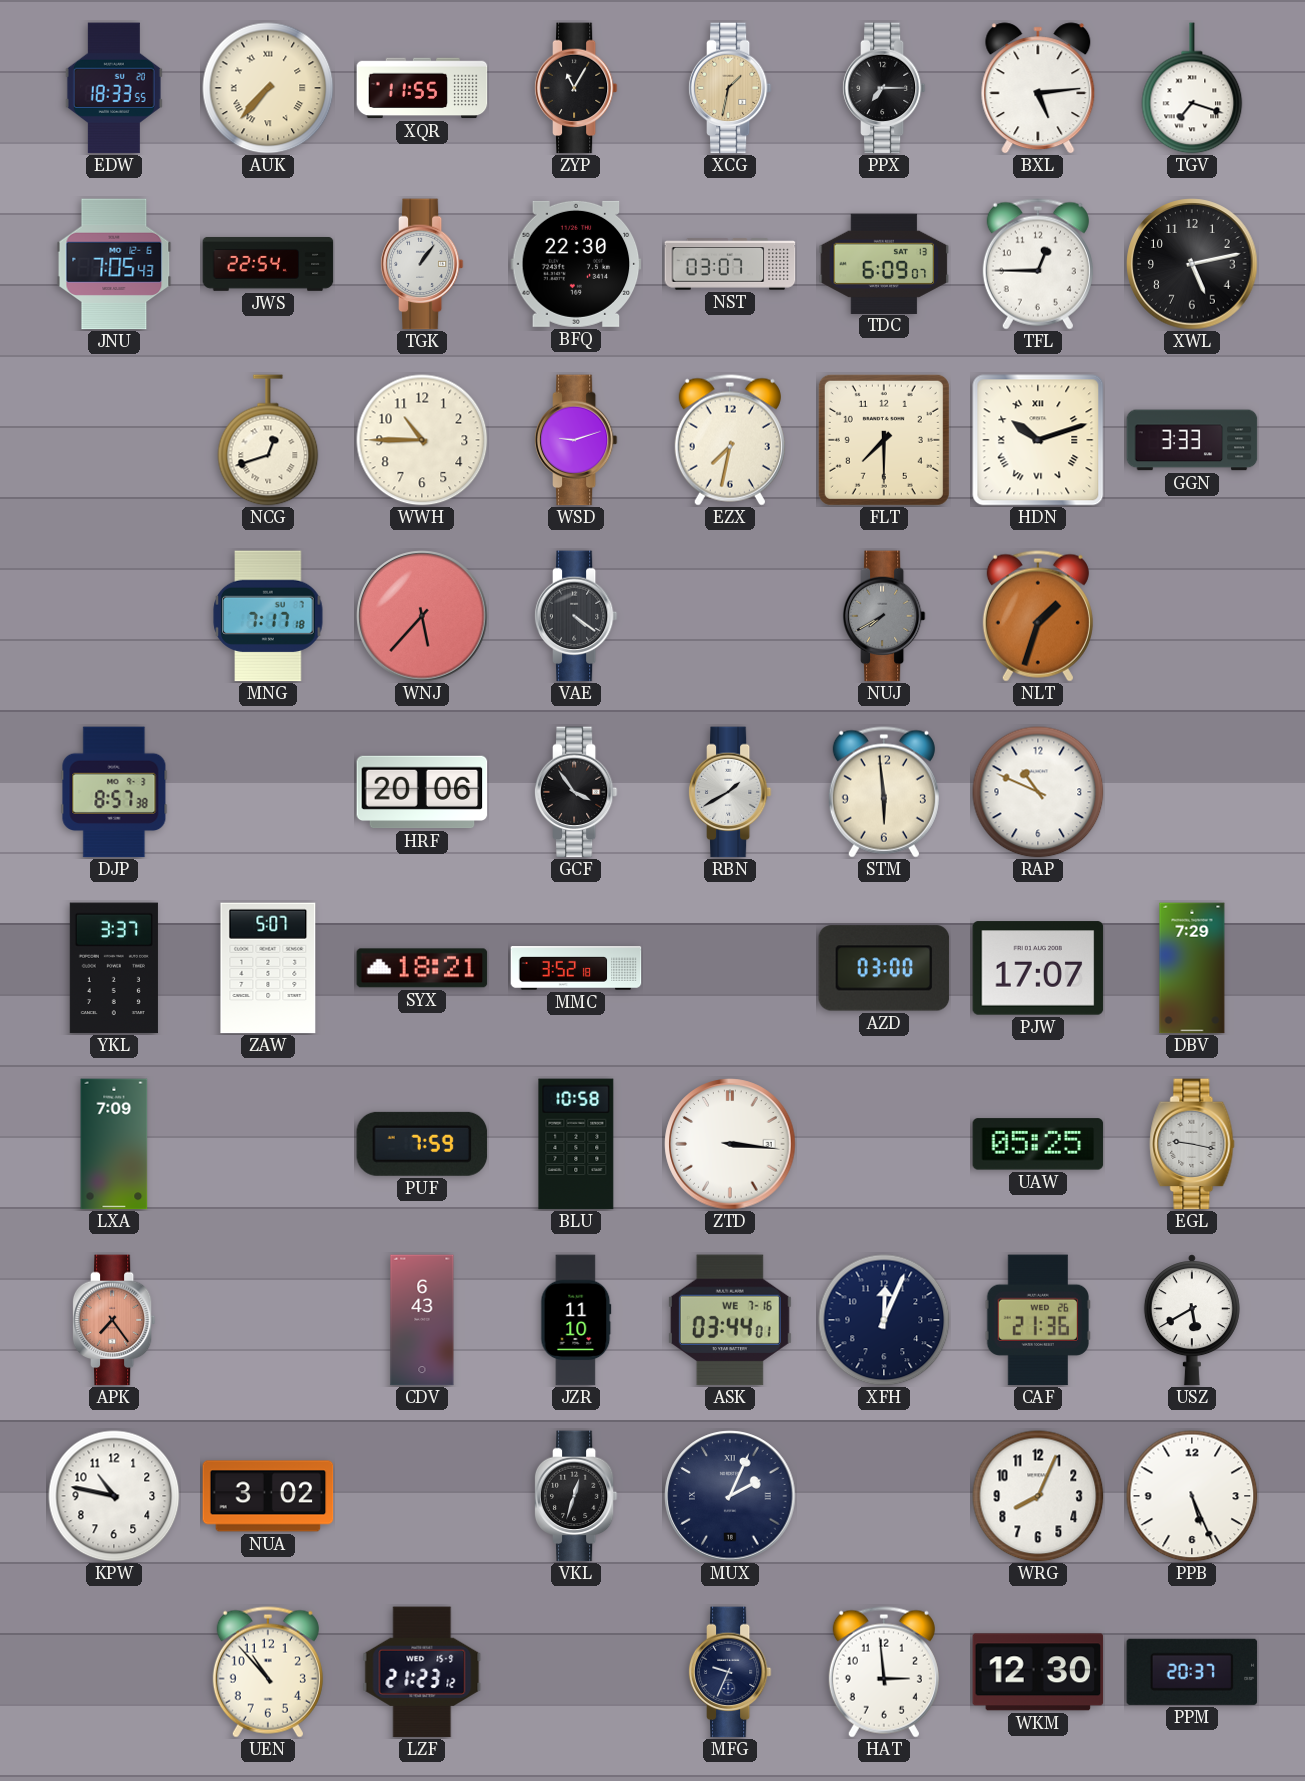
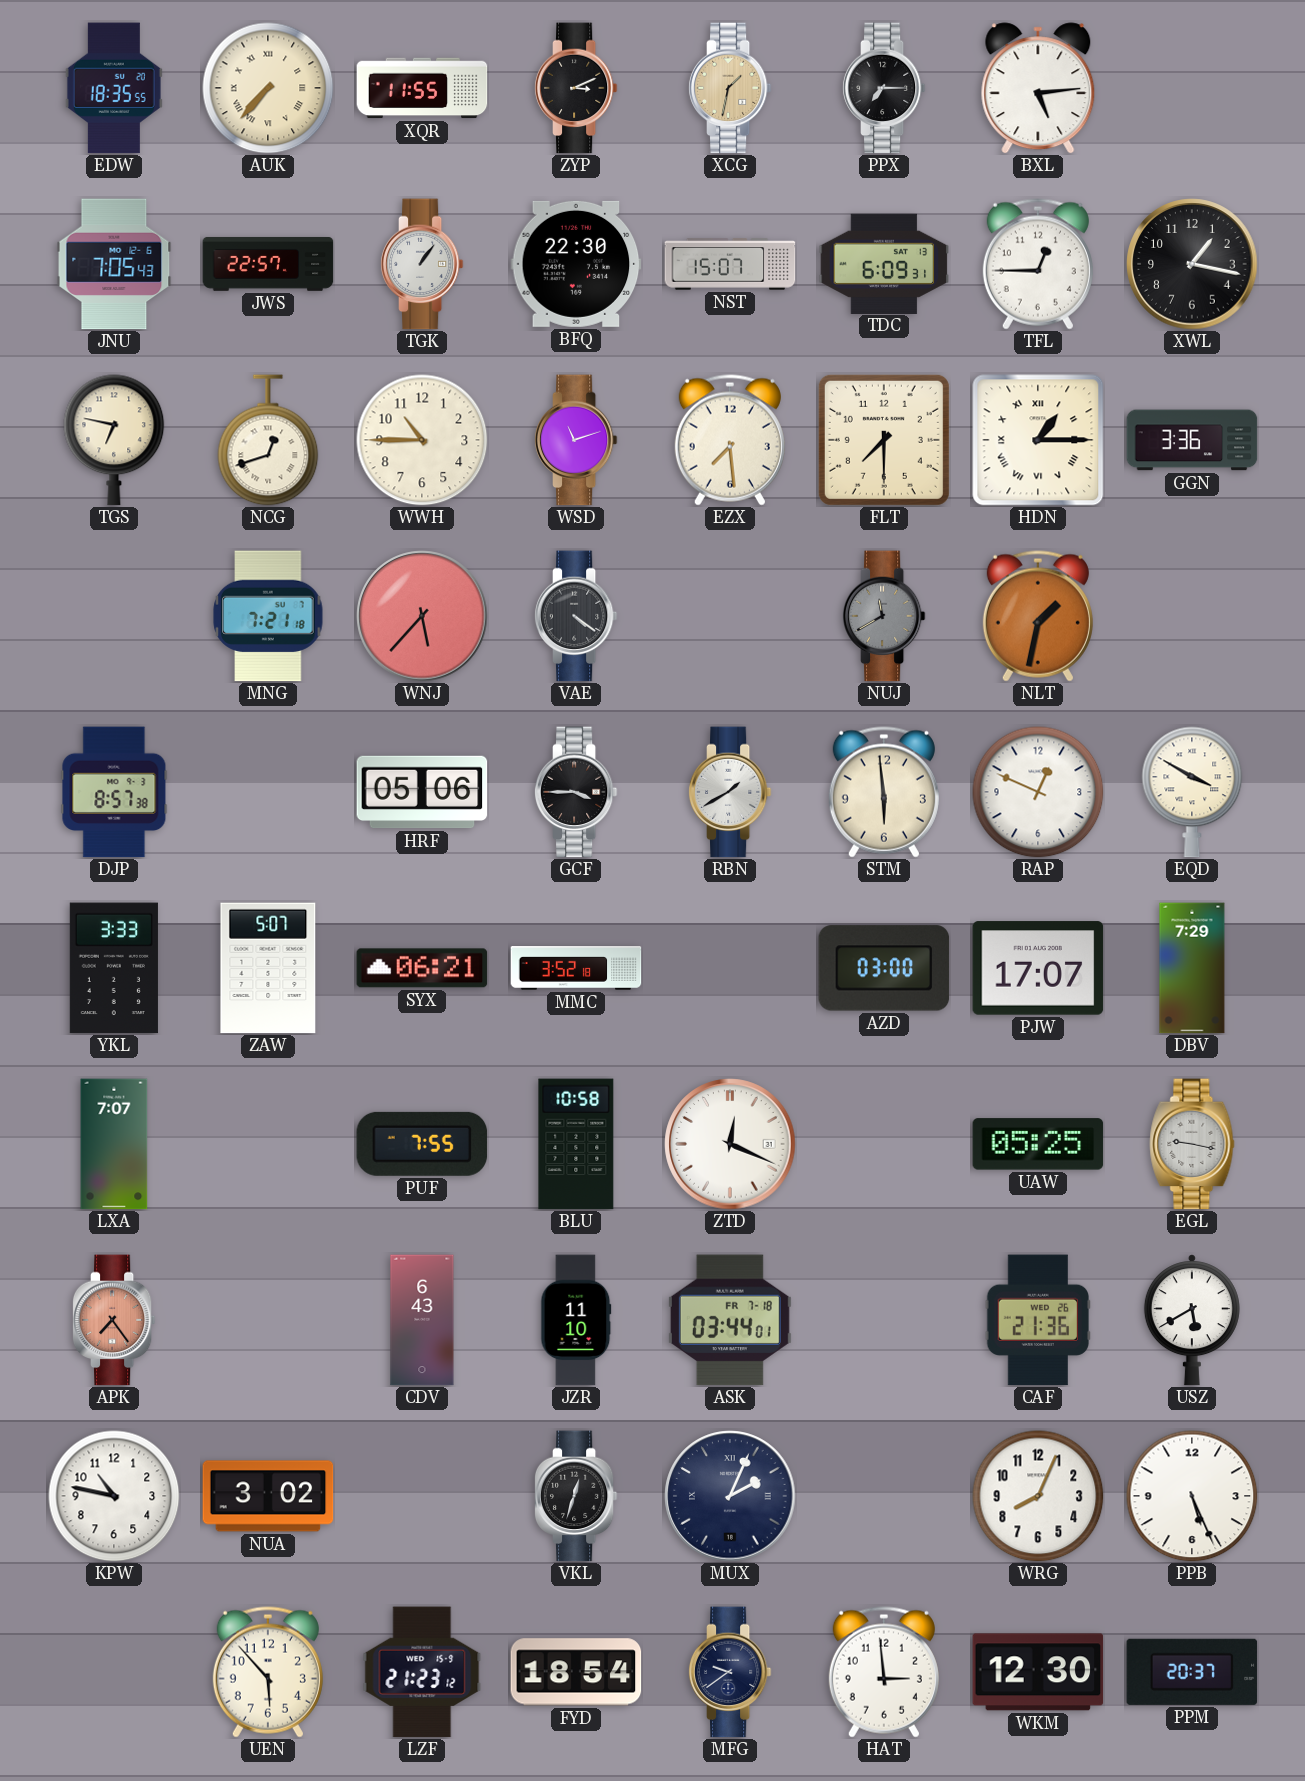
EDW: 18:33 -> 18:35
ZYP: 11:05 -> 3:11
TGV: 7:18 -> none
JWS: 22:54 -> 22:57
NST: 03:07 -> 15:07
TDC: 6:09:07 -> 6:09:31
XWL: 5:13 -> 1:17
TGS: none -> 6:47
WSD: 9:12 -> 11:12
EZX: 7:32 -> 7:29
HDN: 10:12 -> 1:15
GGN: 3:33 -> 3:36
MNG: 7:17 -> 7:21
NUJ: 7:40 -> 11:40
NLT: 1:33 -> 1:32
HRF: 20:06 -> 05:06
GCF: 3:54 -> 3:45
RAP: 10:49 -> 12:49
EQD: none -> 3:50
YKL: 3:37 -> 3:33
SYX: 18:21 -> 06:21
LXA: 7:09 -> 7:07
PUF: 7:59 -> 7:55
ZTD: 3:16 -> 12:19
ASK date: WE 7-16 -> FR 7-18
XFH: 12:04 -> none
UEN: 10:53 -> 5:53
FYD: none -> 18:54
MFG: 9:34 -> 9:39
